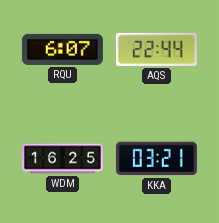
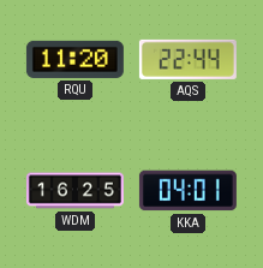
RQU: 6:07 -> 11:20
KKA: 03:21 -> 04:01
